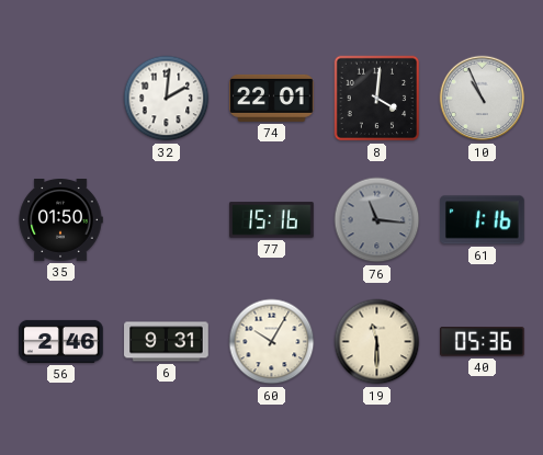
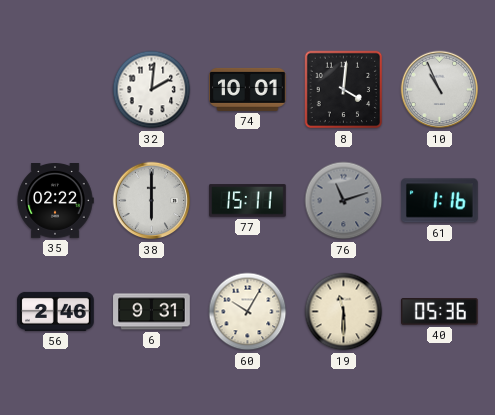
74: 22:01 -> 10:01
35: 01:50 -> 02:22
38: none -> 6:00
77: 15:16 -> 15:11
76: 11:16 -> 11:12
